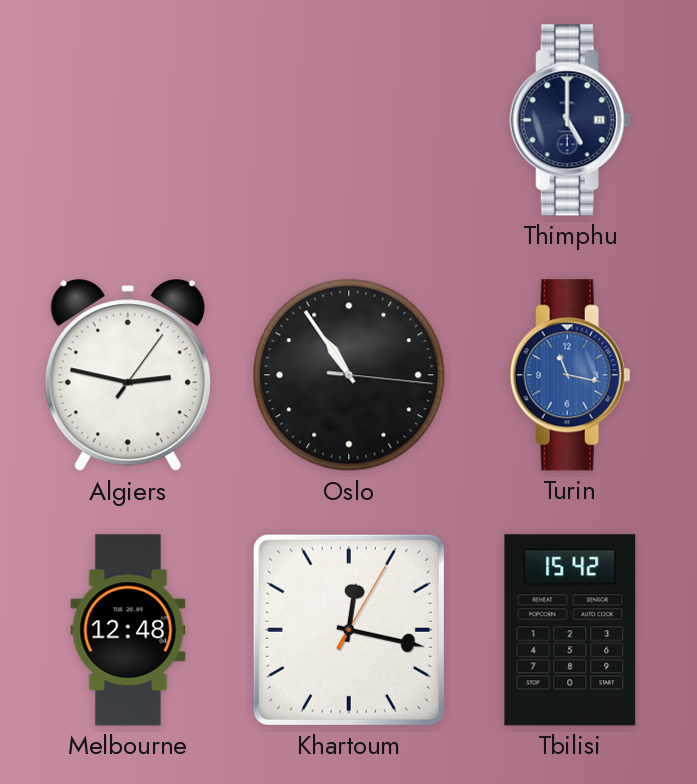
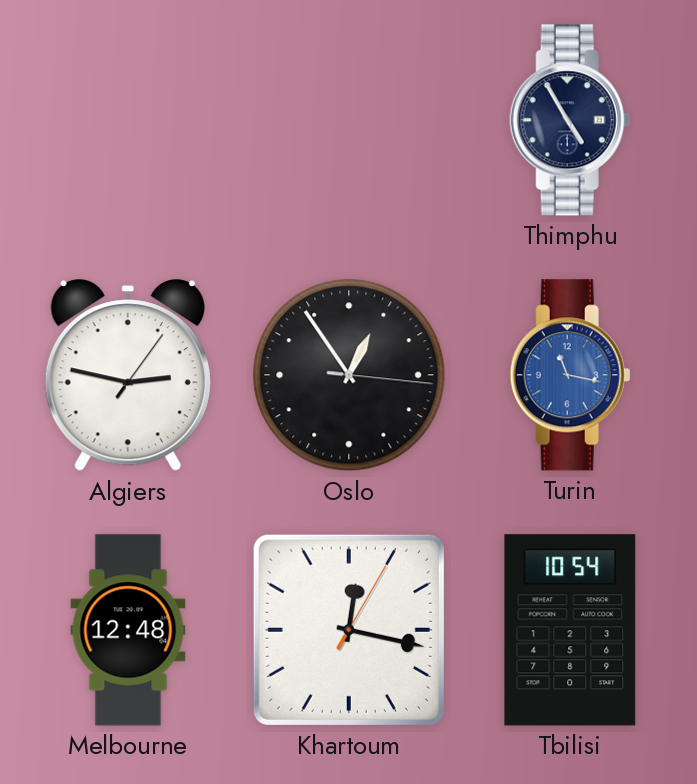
Thimphu: 5:00 -> 4:55
Oslo: 10:54 -> 12:54
Tbilisi: 15:42 -> 10:54
